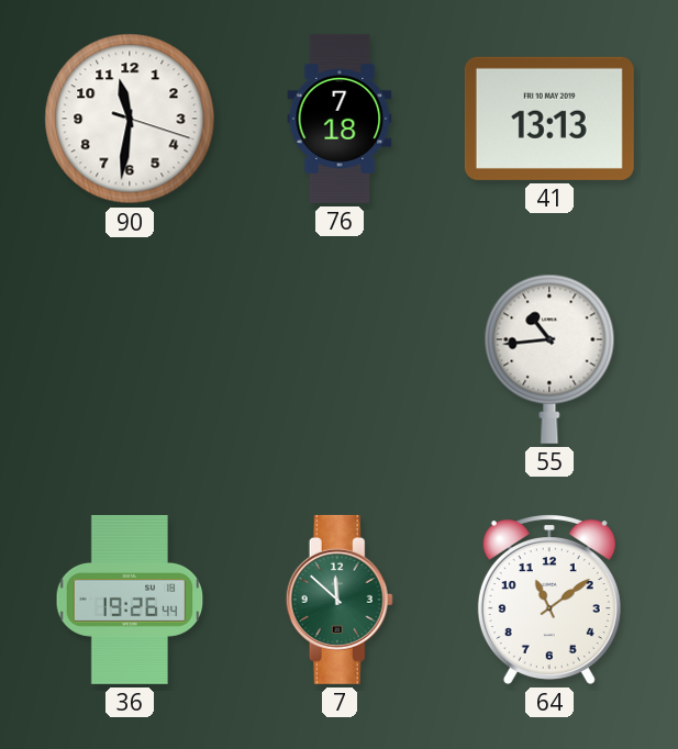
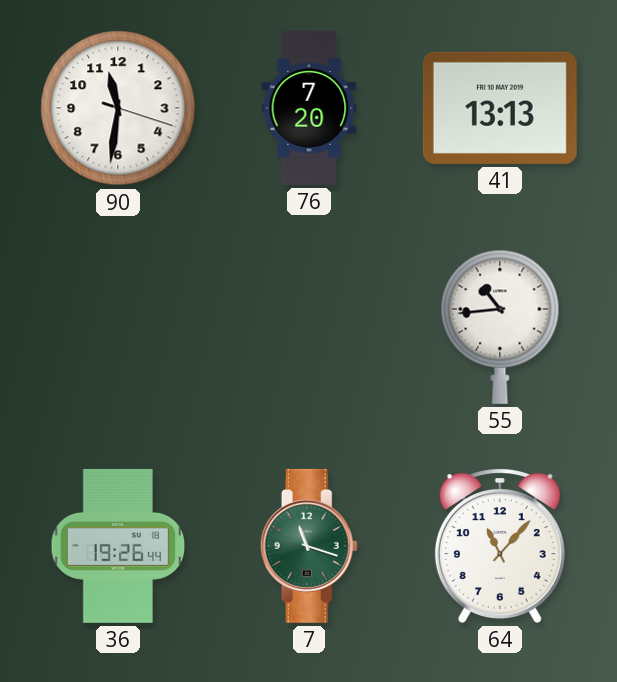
76: 7:18 -> 7:20
7: 11:52 -> 11:18
64: 11:09 -> 11:07
